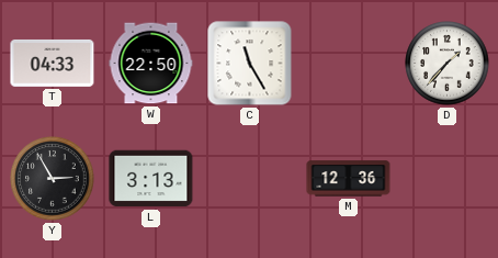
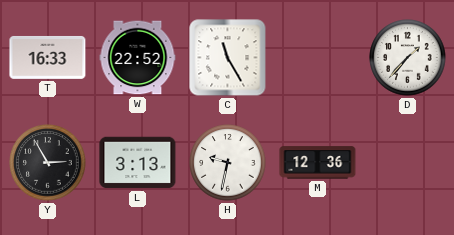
T: 04:33 -> 16:33
W: 22:50 -> 22:52
H: none -> 9:32
